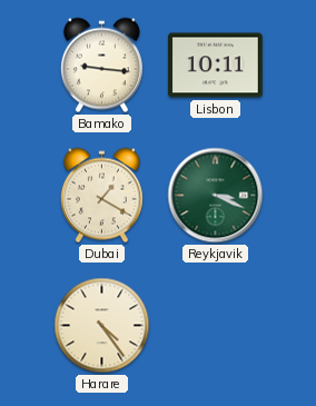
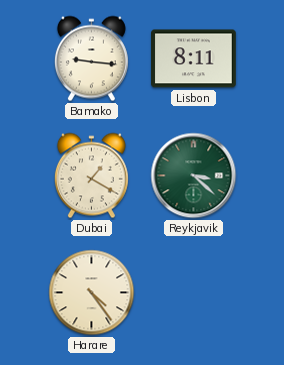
Lisbon: 10:11 -> 8:11
Reykjavik: 3:19 -> 3:22
